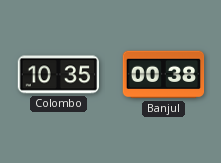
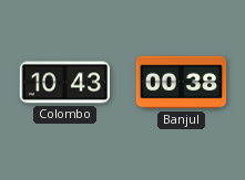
Colombo: 10:35 -> 10:43
